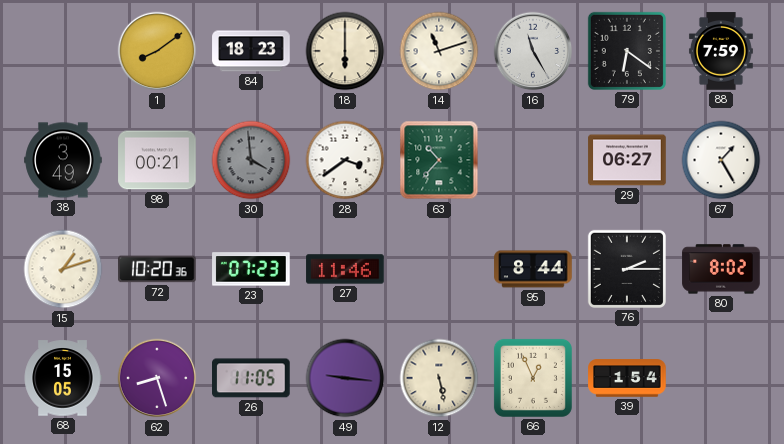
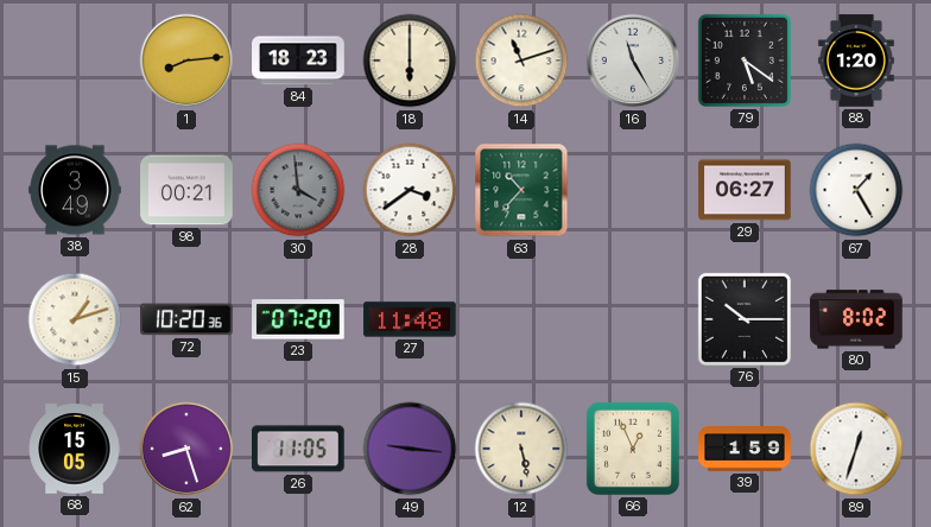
1: 8:09 -> 8:14
79: 6:21 -> 5:21
88: 7:59 -> 1:20
23: 07:23 -> 07:20
27: 11:46 -> 11:48
95: 8:44 -> none
76: 2:15 -> 10:15
39: 1:54 -> 1:59
89: none -> 12:33
